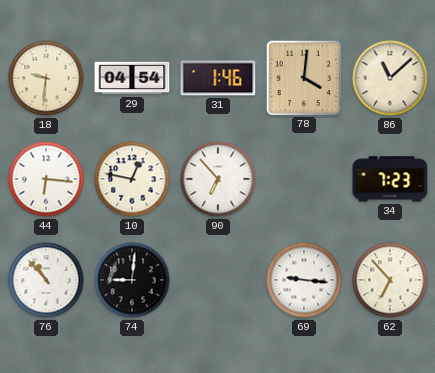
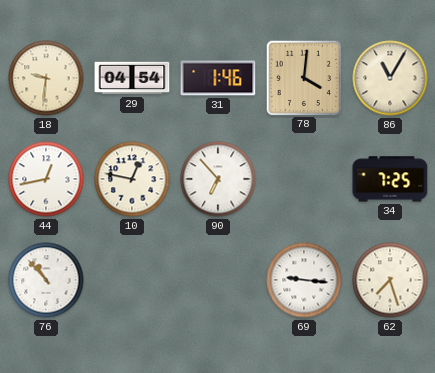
86: 11:08 -> 11:05
44: 6:16 -> 12:43
34: 7:23 -> 7:25
74: 9:01 -> none
62: 6:53 -> 7:27
